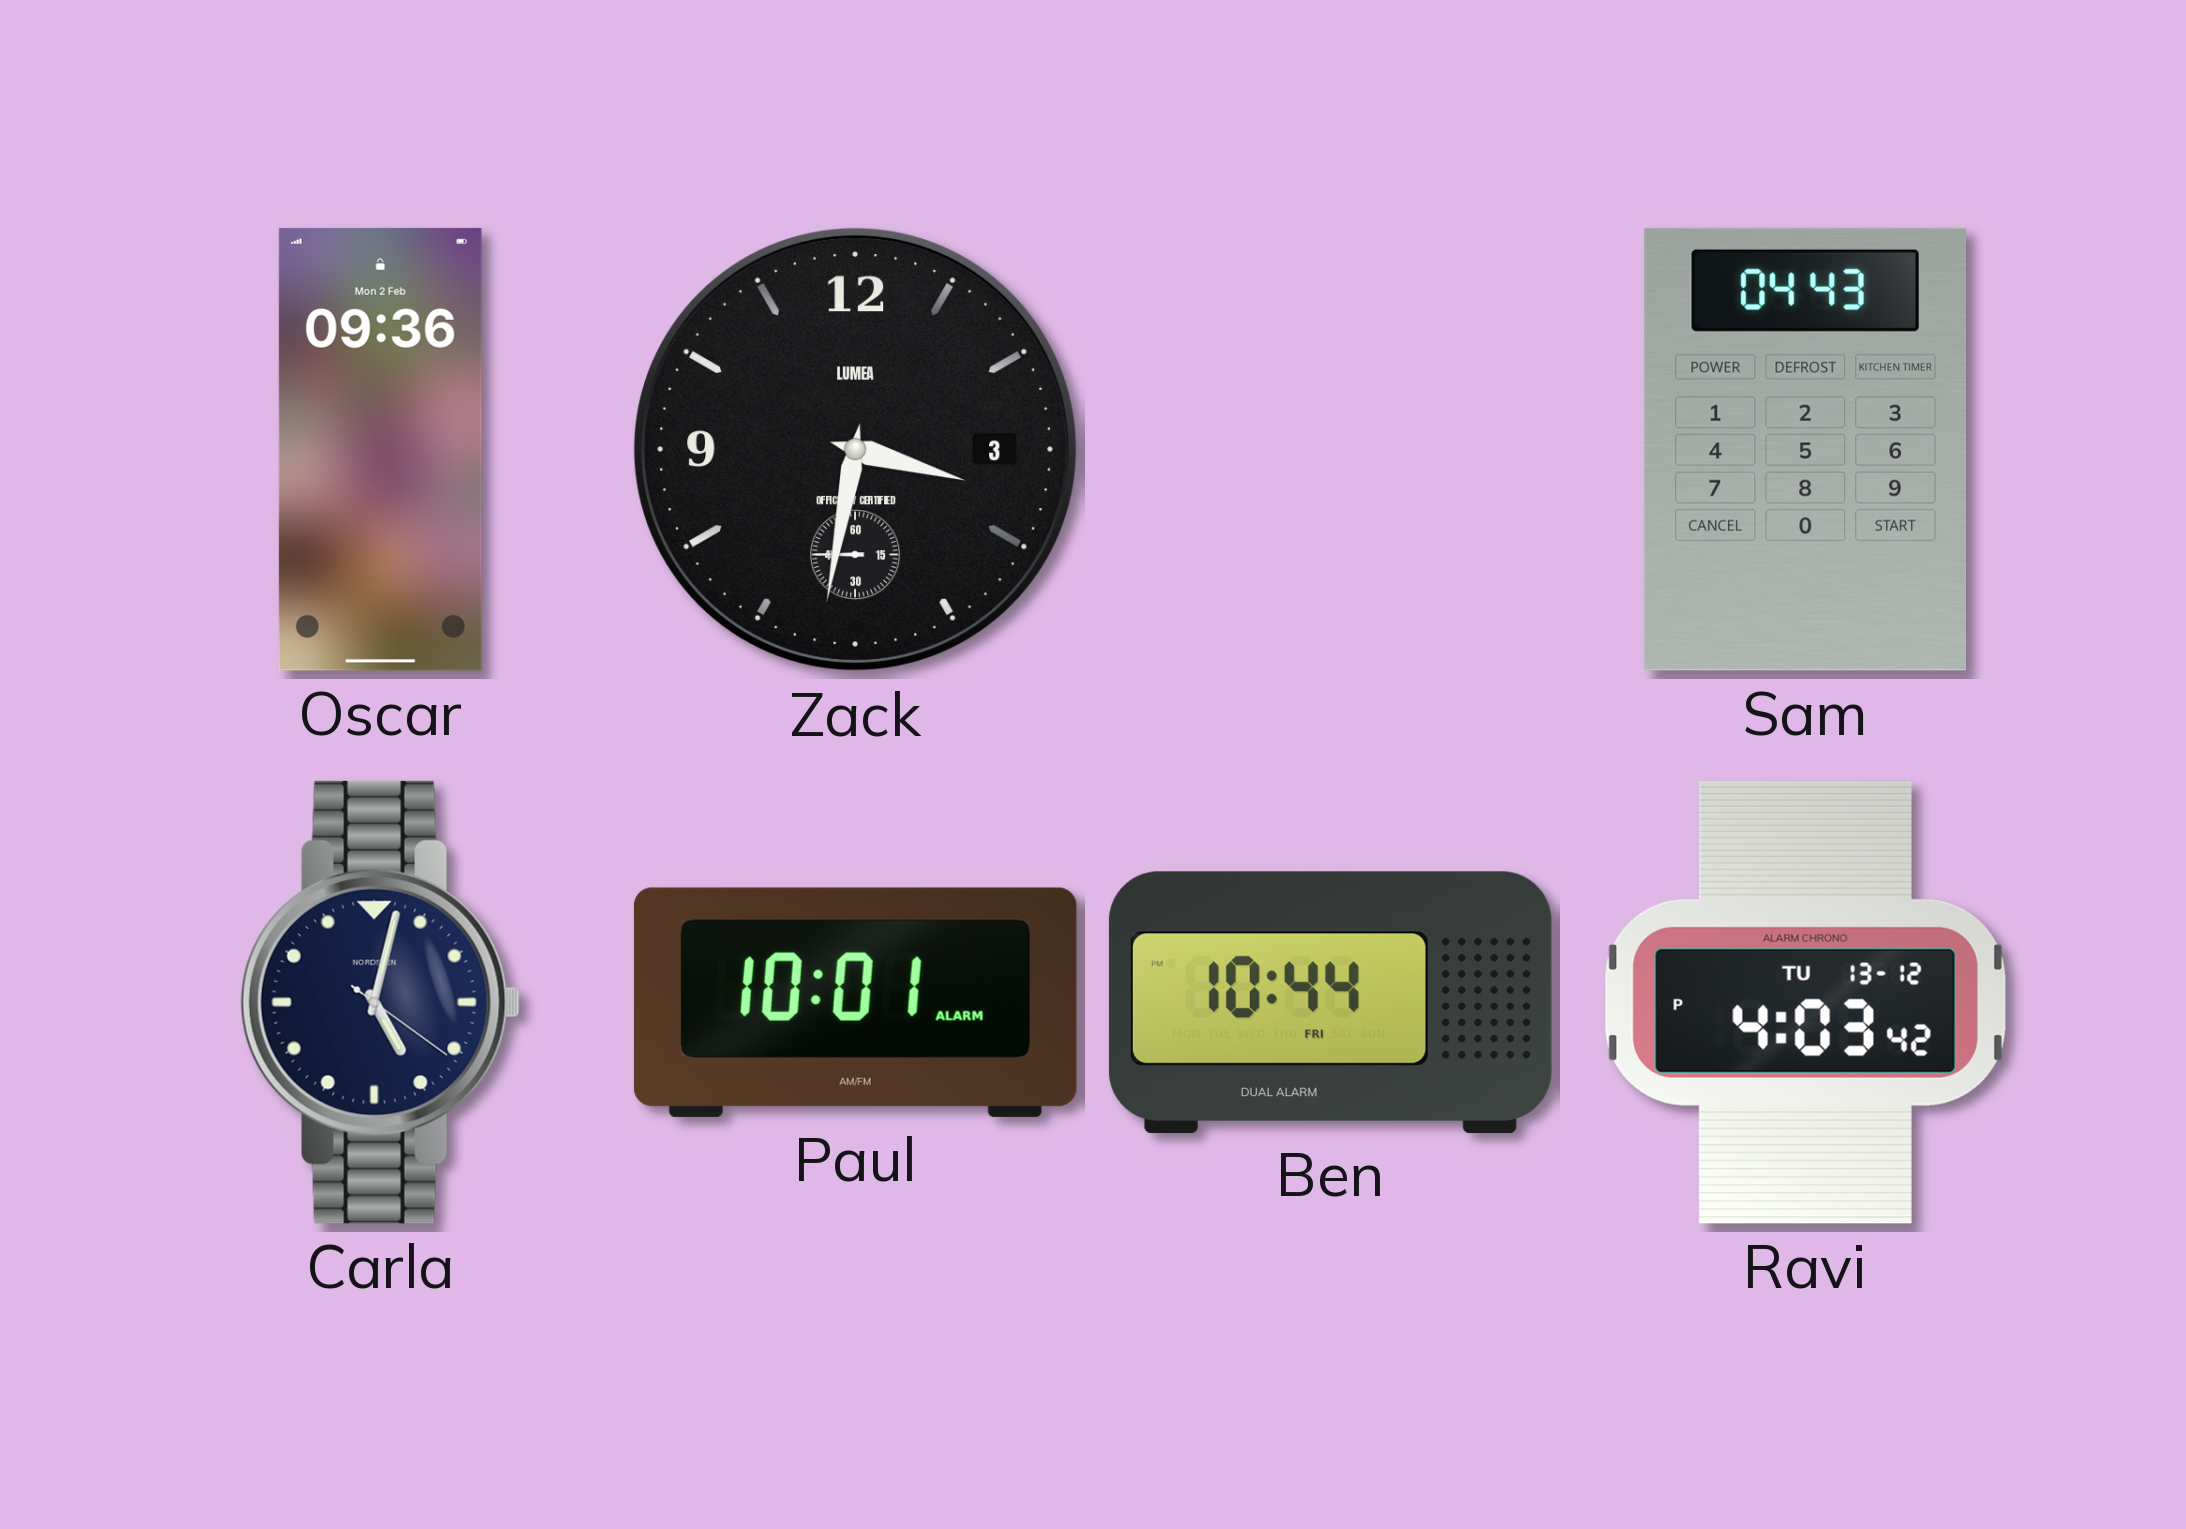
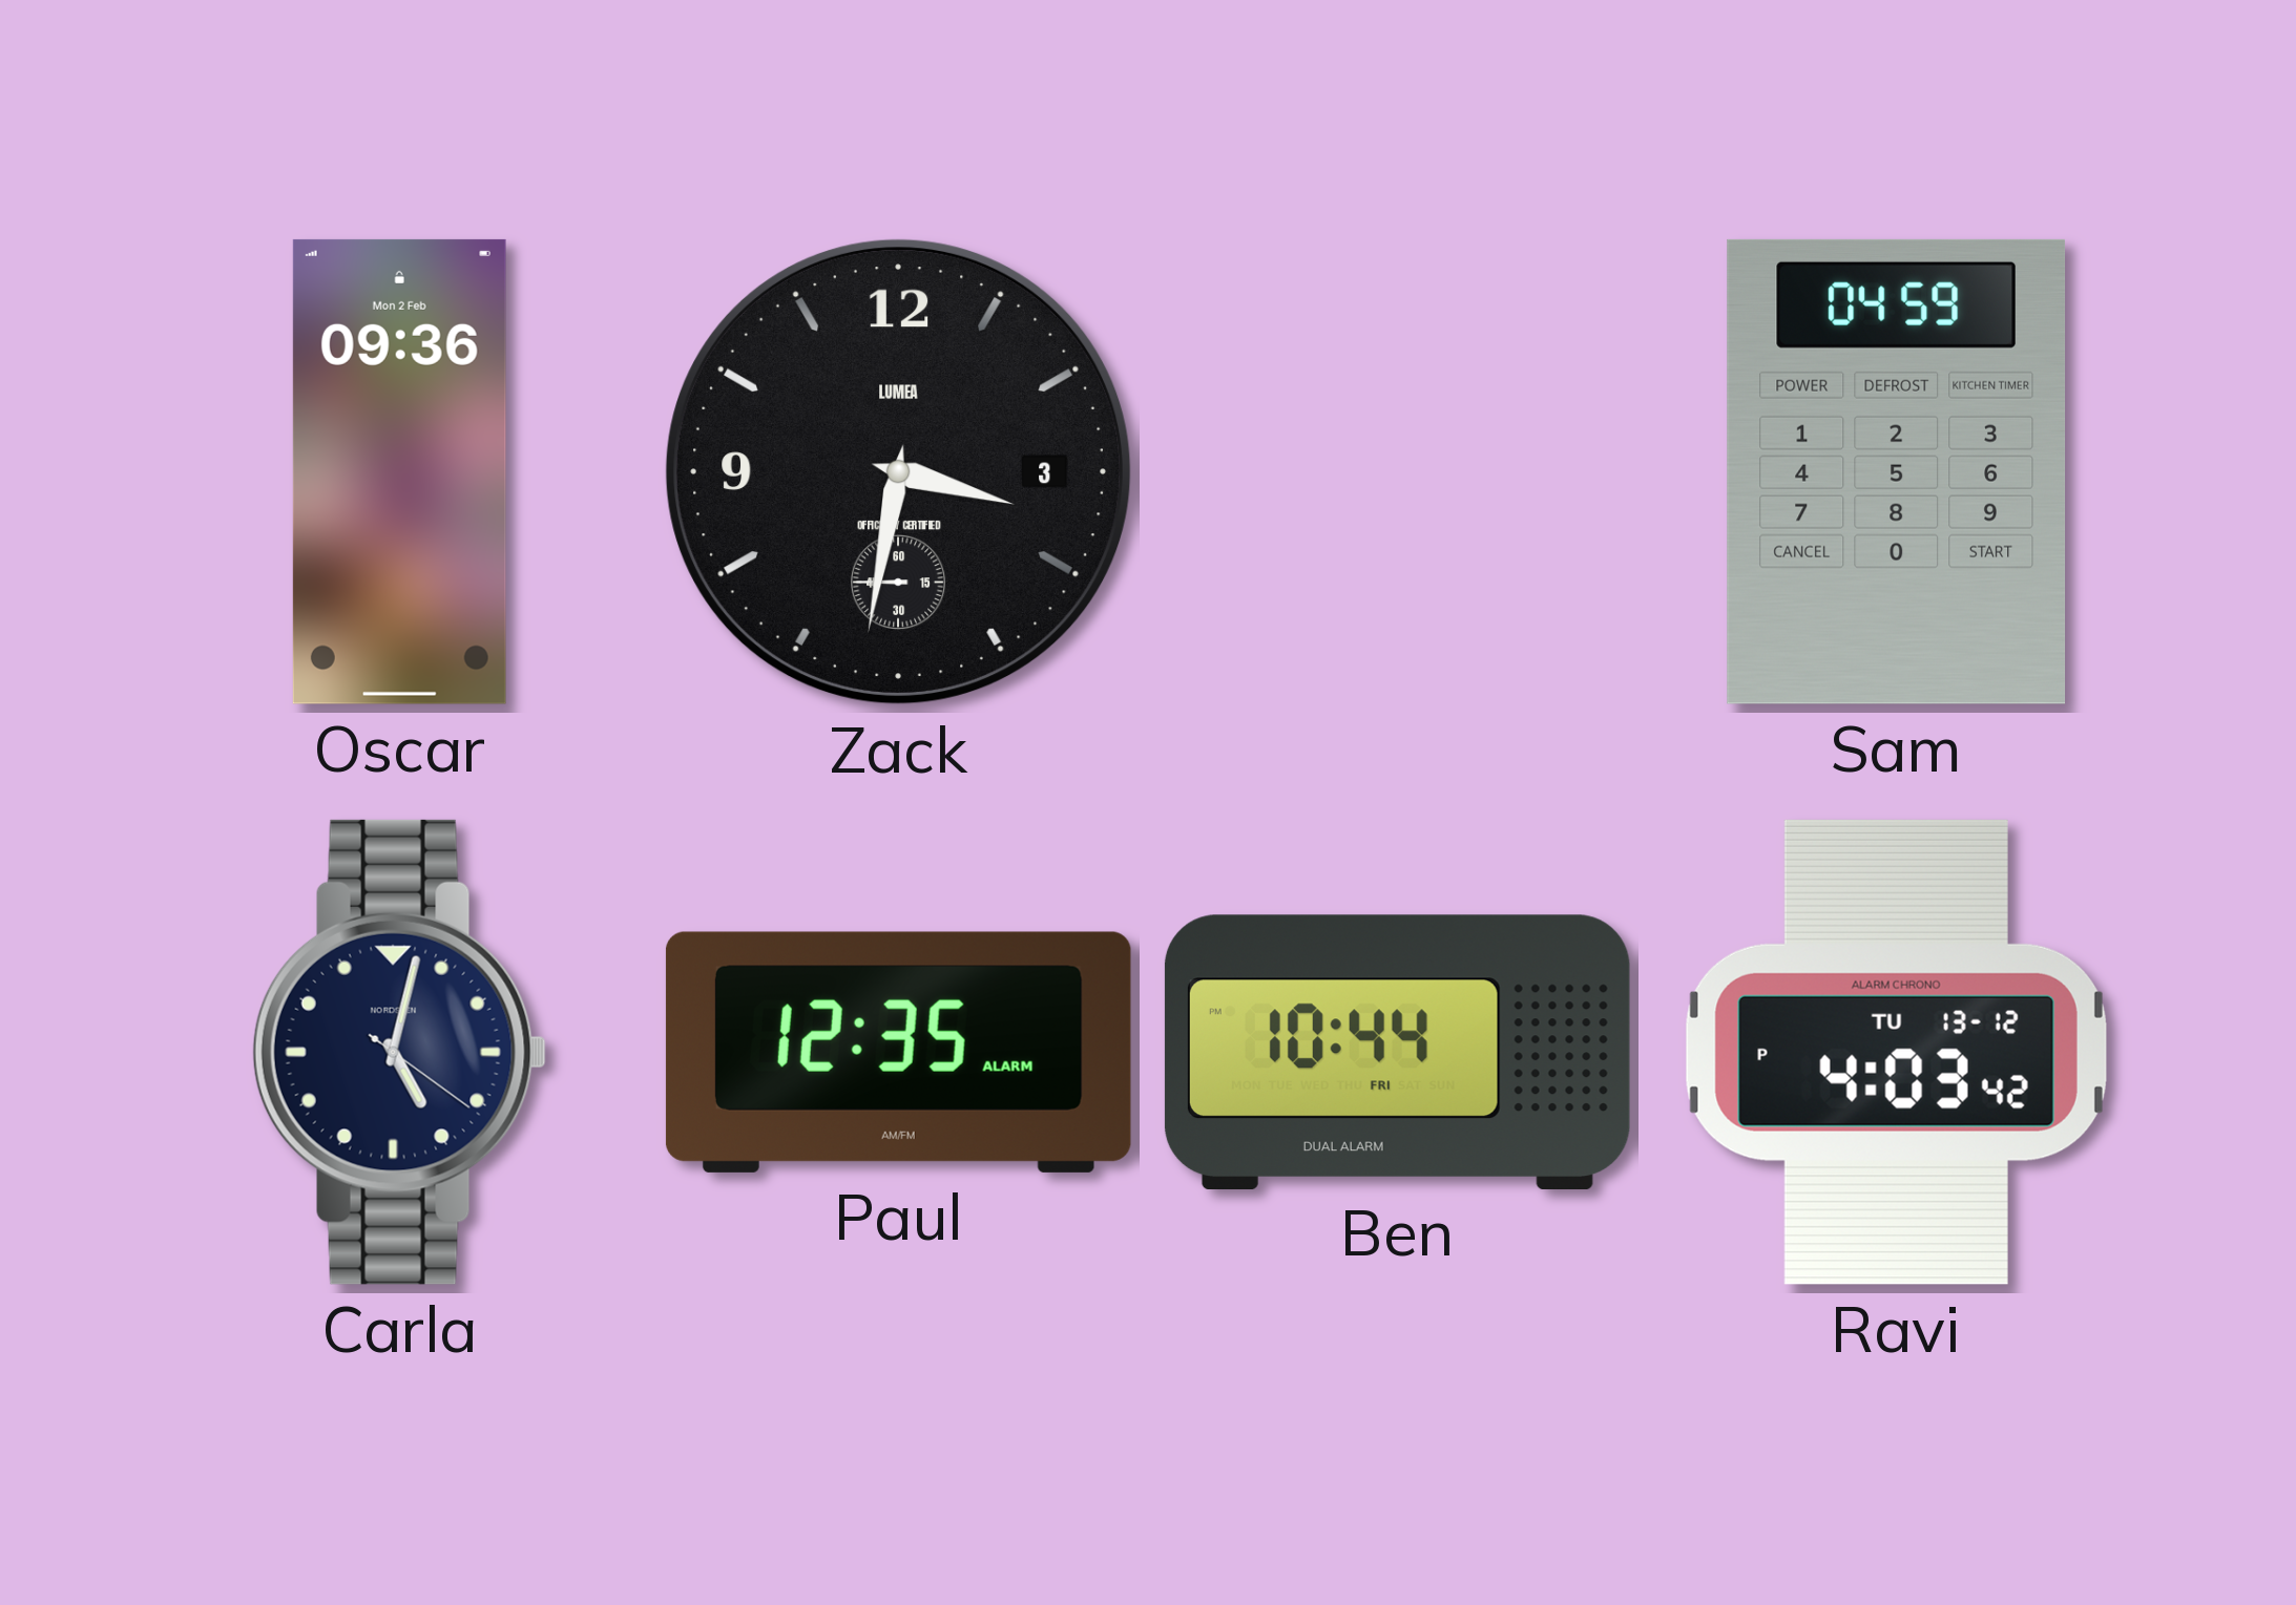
Sam: 04:43 -> 04:59
Paul: 10:01 -> 12:35
